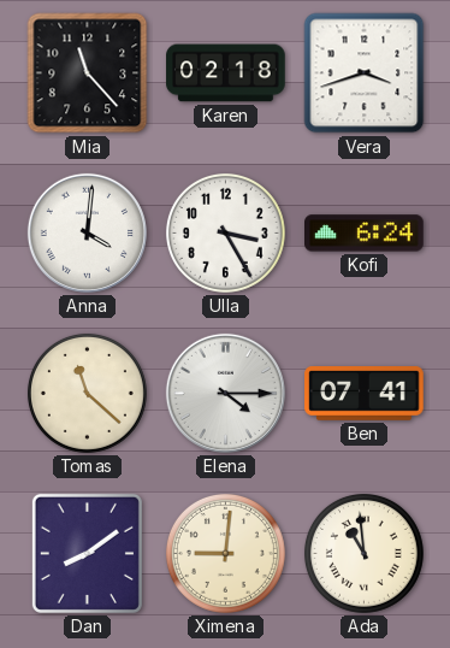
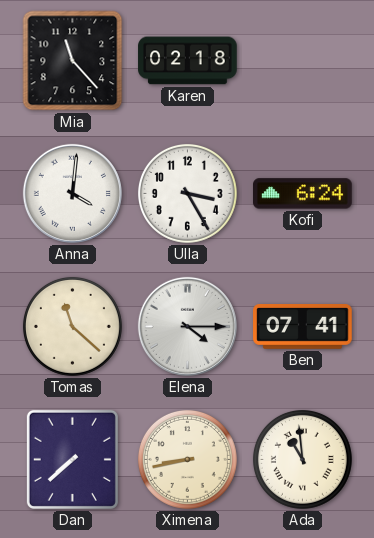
Vera: 3:42 -> none
Dan: 8:09 -> 7:38
Ximena: 9:01 -> 8:43
